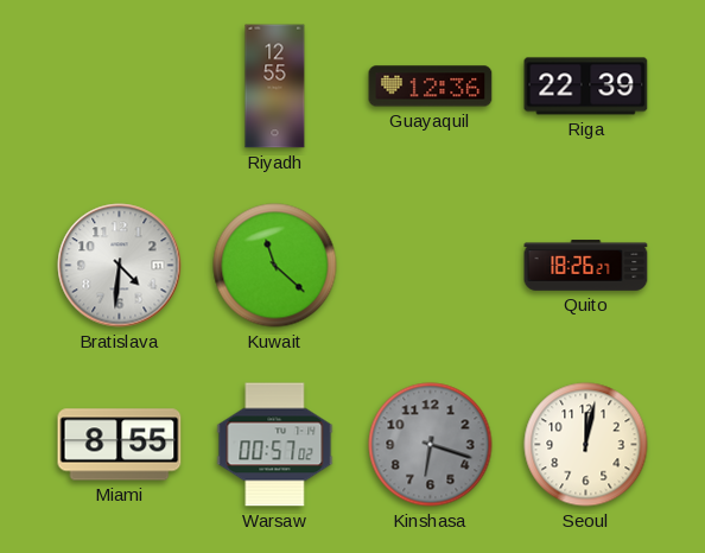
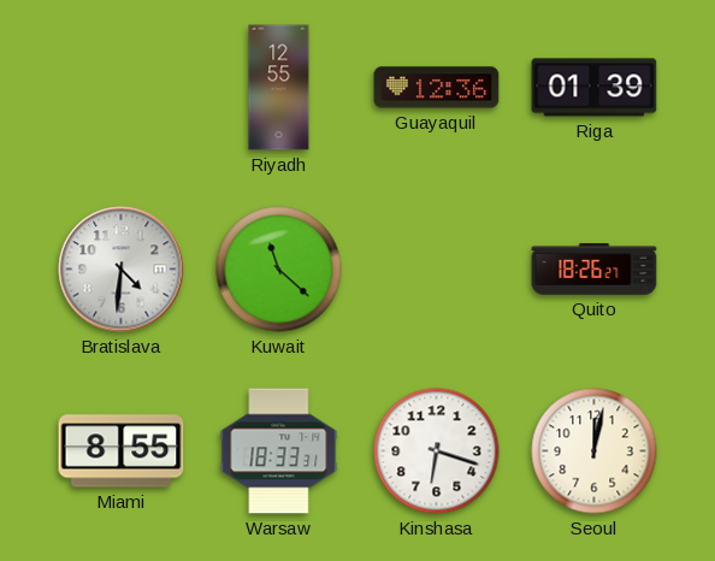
Riga: 22:39 -> 01:39
Warsaw: 00:57 -> 18:33
Kinshasa dial: grey -> white
